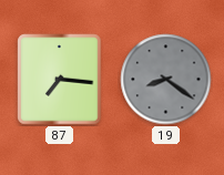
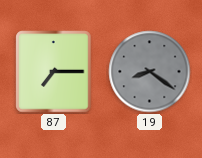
87: 7:16 -> 7:15
